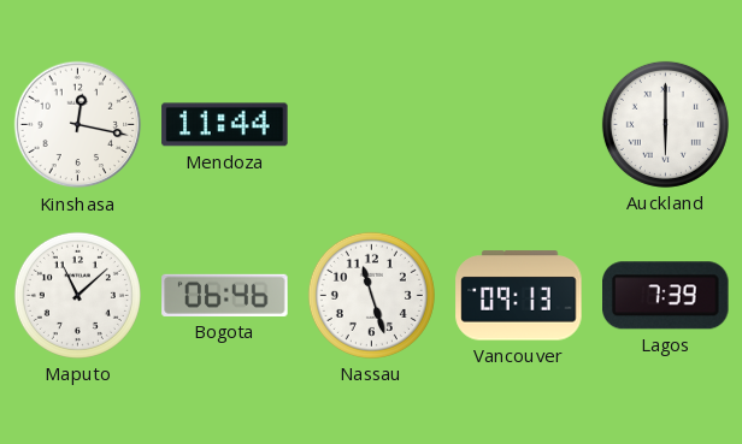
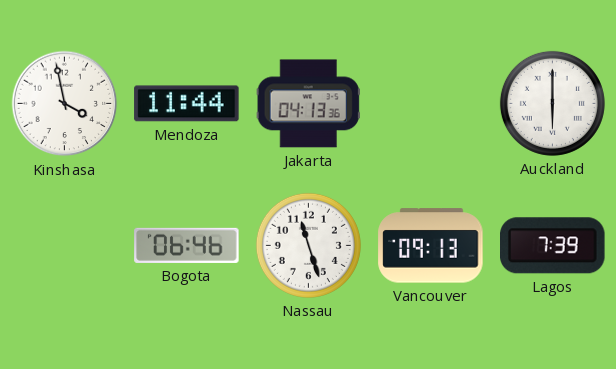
Kinshasa: 12:17 -> 3:58
Jakarta: none -> 04:13
Maputo: 11:08 -> none
